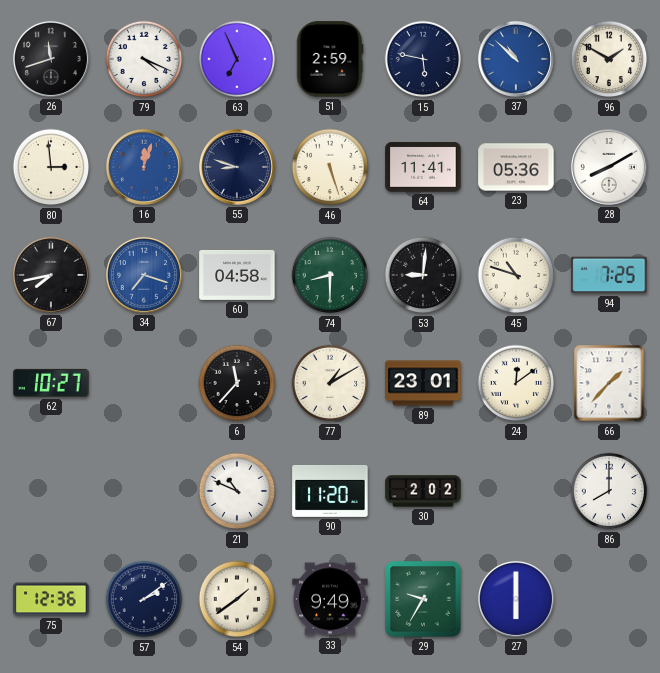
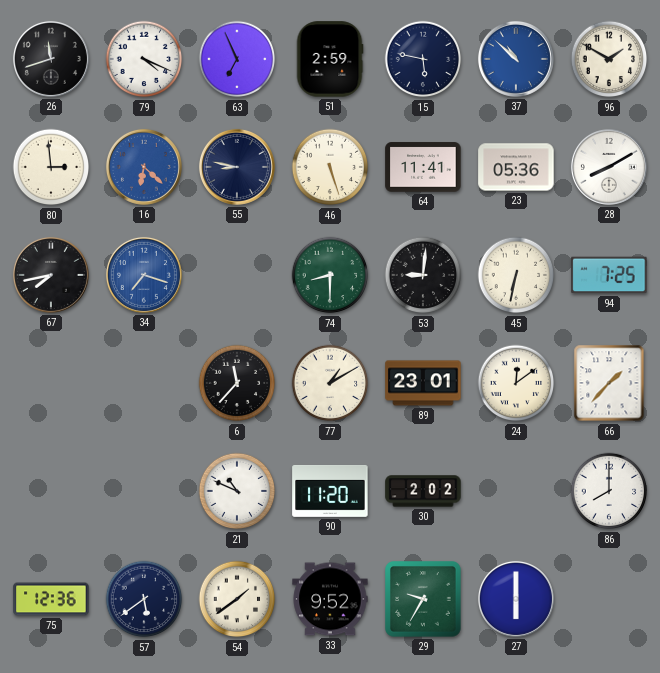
16: 12:03 -> 6:22
55: 8:48 -> 8:47
60: 04:58 -> none
45: 10:48 -> 6:32
62: 10:27 -> none
57: 2:09 -> 5:39
33: 9:49 -> 9:52
